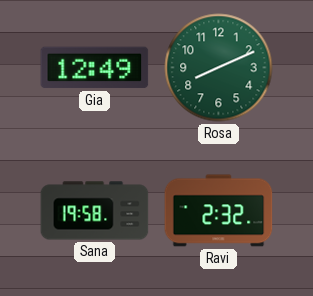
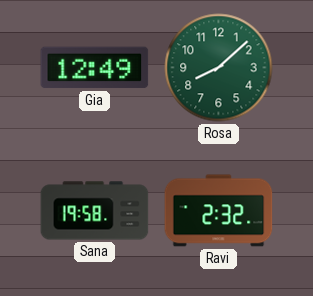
Rosa: 8:11 -> 8:08
